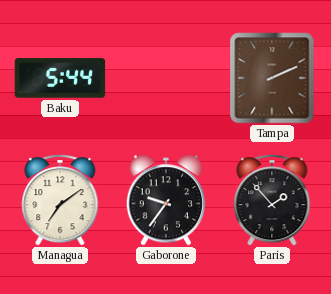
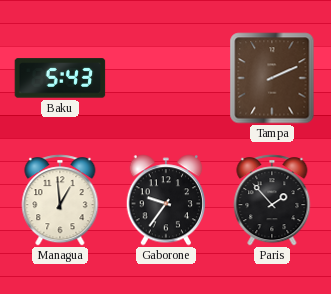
Baku: 5:44 -> 5:43
Managua: 7:09 -> 12:59
